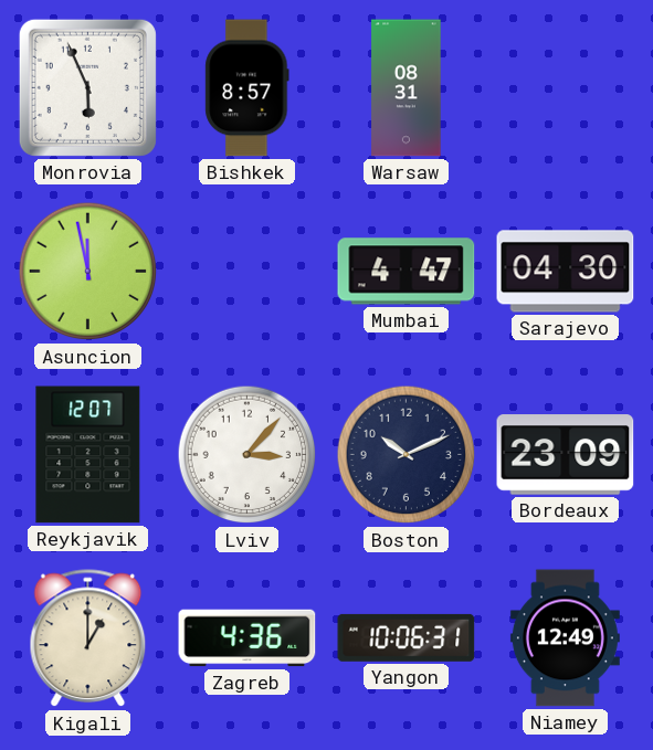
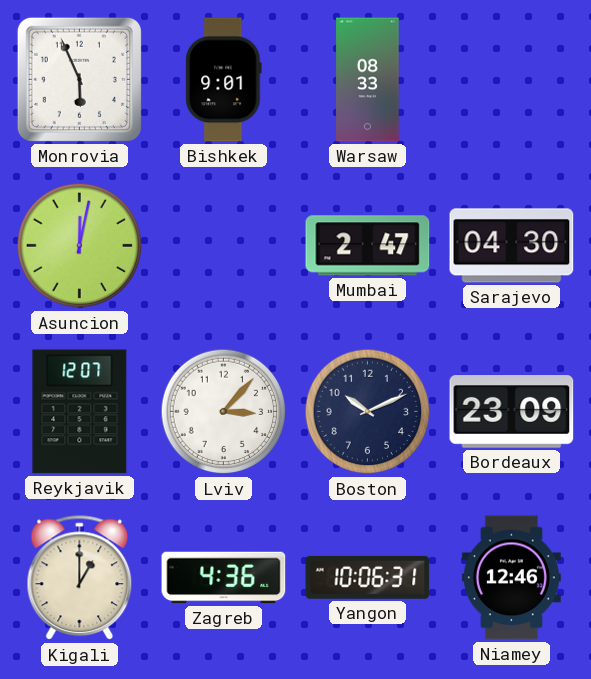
Bishkek: 8:57 -> 9:01
Warsaw: 08:31 -> 08:33
Asuncion: 11:58 -> 12:02
Mumbai: 4:47 -> 2:47
Niamey: 12:49 -> 12:46
